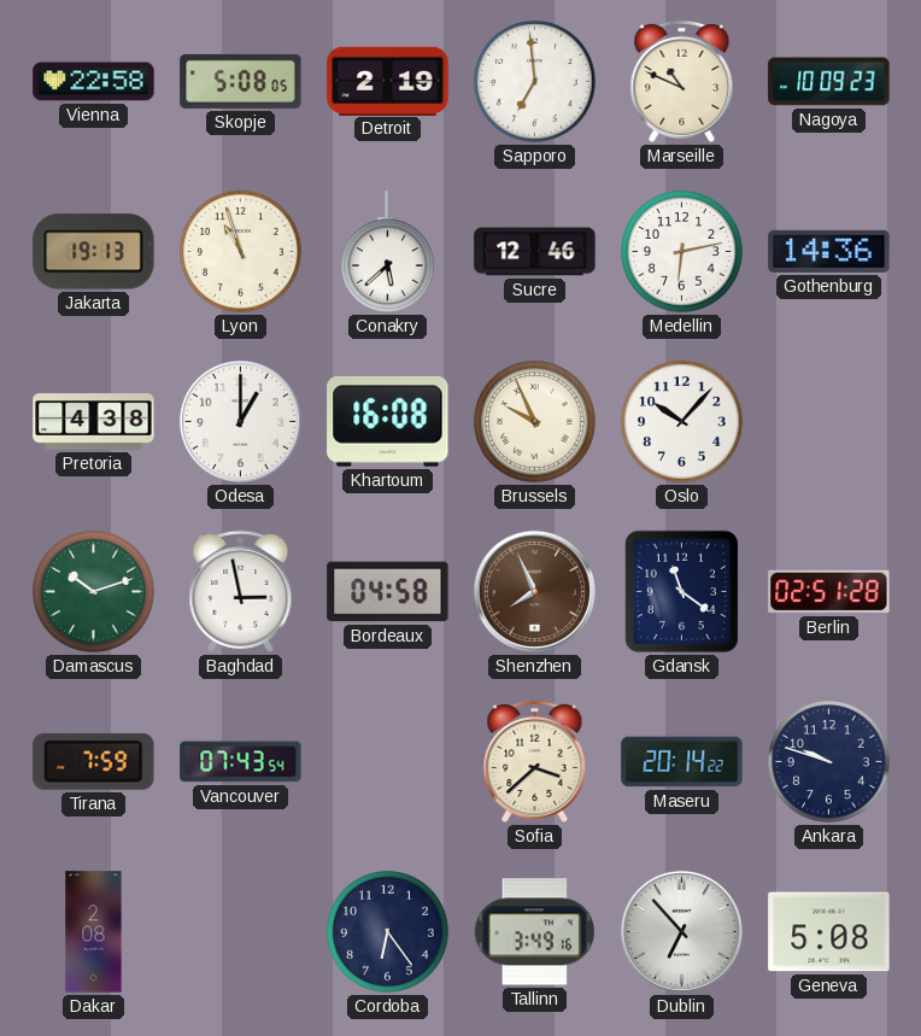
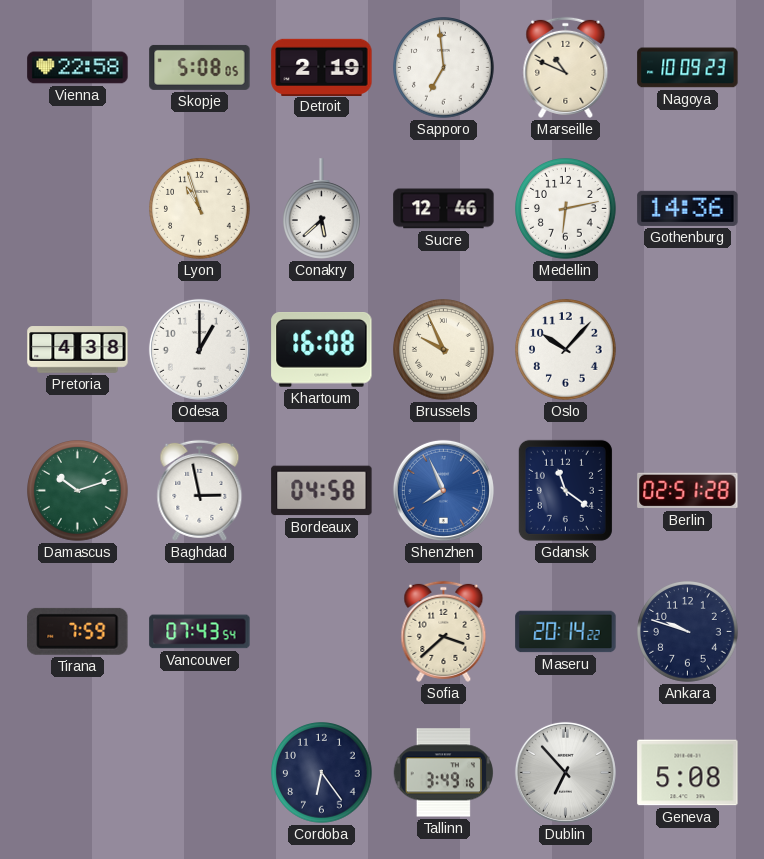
Jakarta: 19:13 -> none
Shenzhen dial: brown -> blue
Dakar: 2:08 -> none
